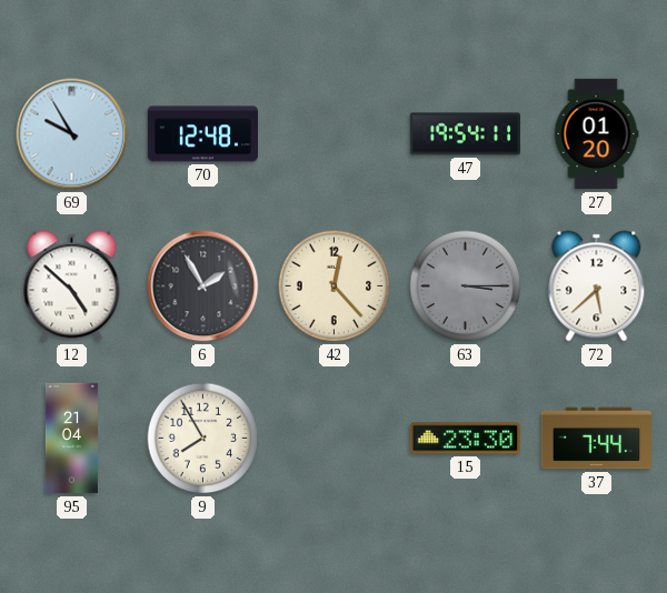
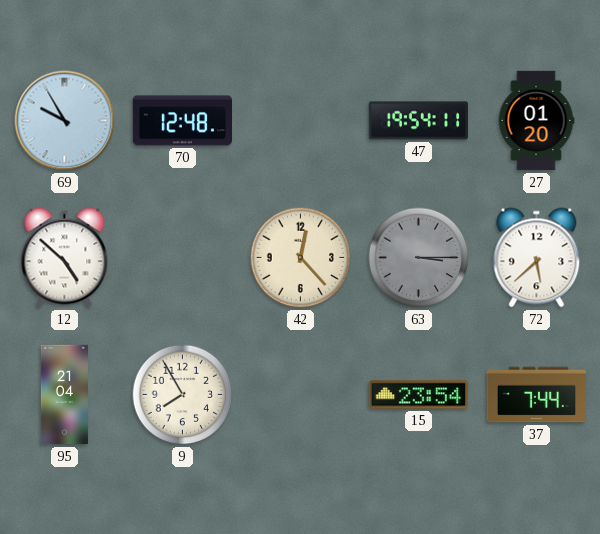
6: 1:55 -> none
15: 23:30 -> 23:54
